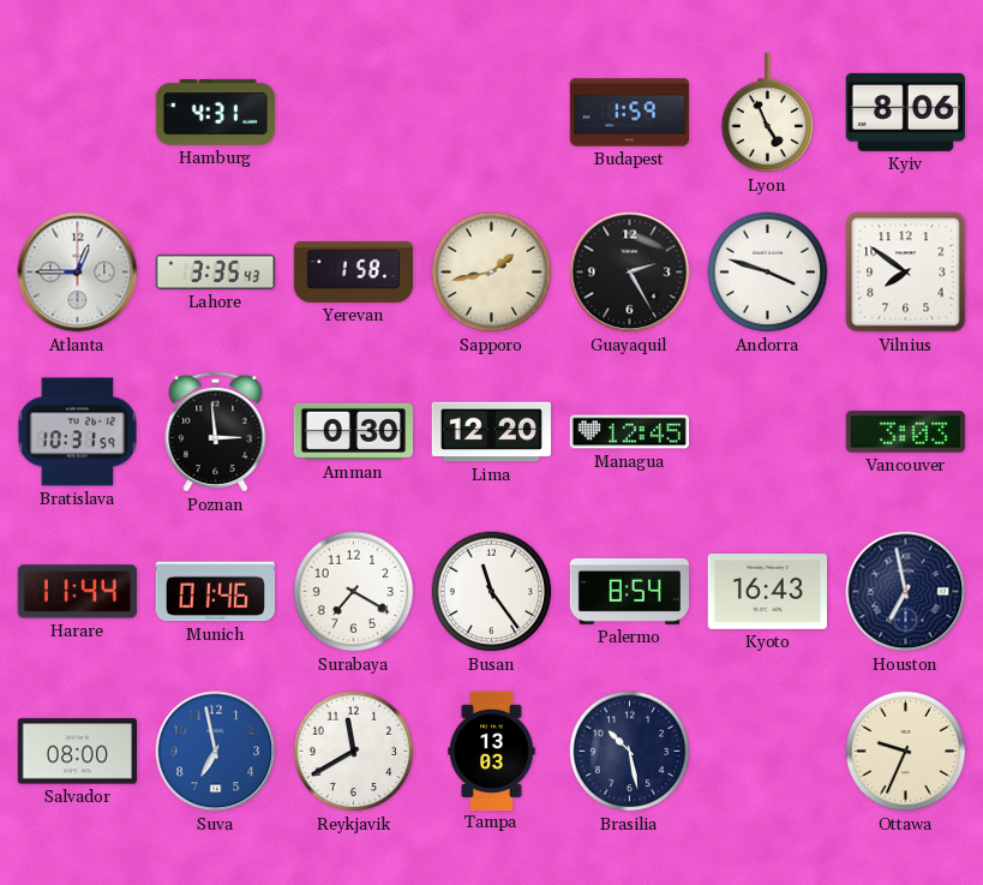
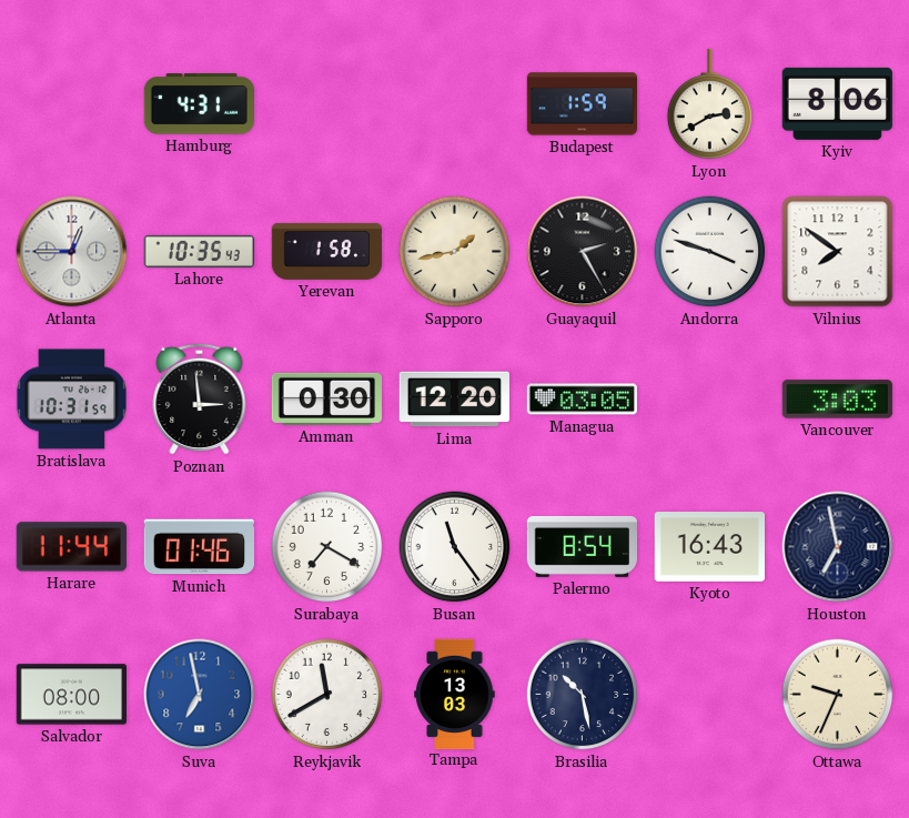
Lyon: 4:56 -> 2:40
Lahore: 3:35 -> 10:35
Managua: 12:45 -> 03:05
